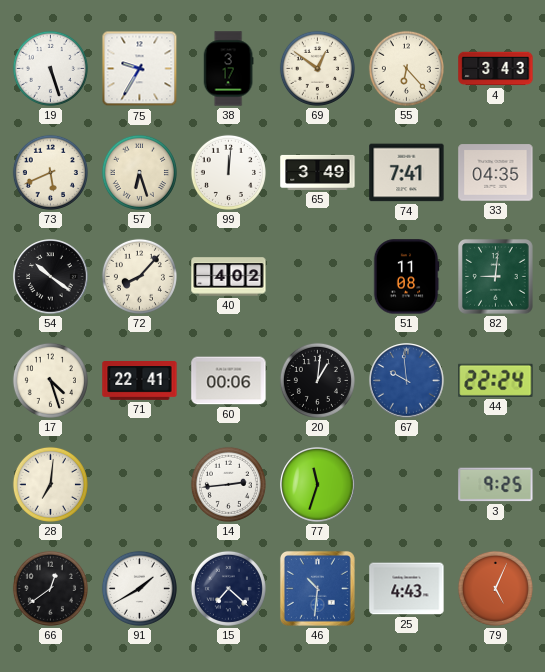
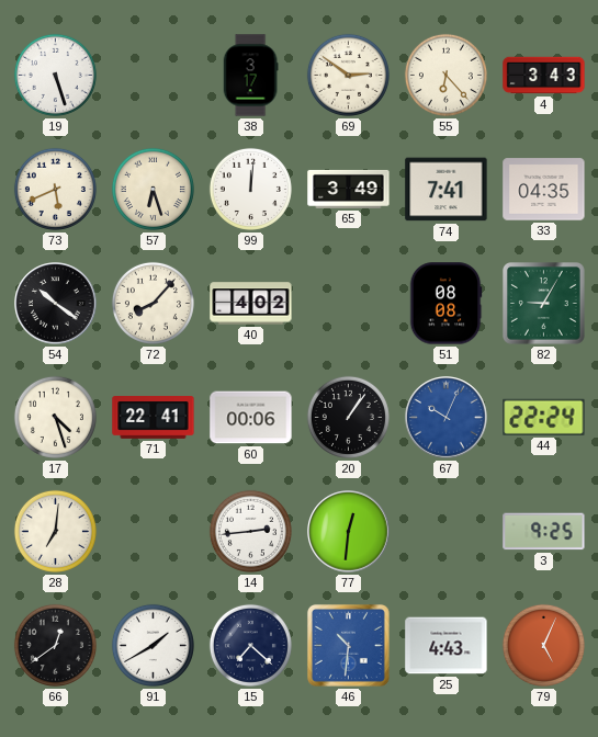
75: 9:35 -> none
69: 12:51 -> 2:51
51: 11:08 -> 08:08
82: 9:01 -> 9:05
20: 1:01 -> 1:06
67: 9:59 -> 10:04
77: 11:33 -> 12:31
